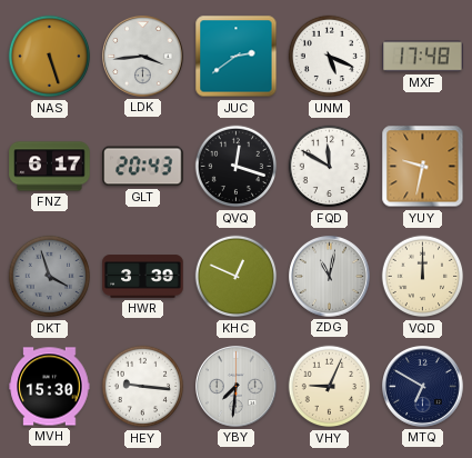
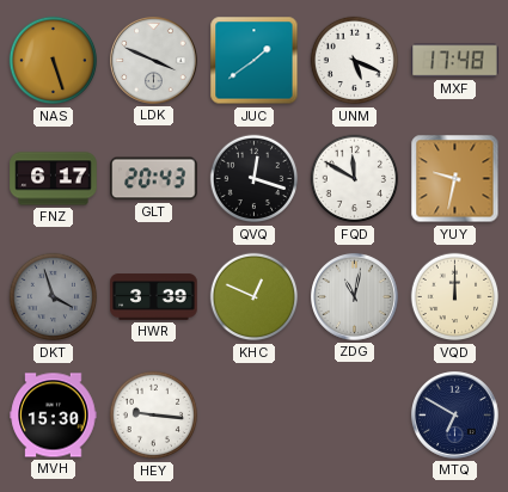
LDK: 3:44 -> 3:49
JUC: 2:39 -> 1:39
YBY: 7:31 -> none
VHY: 9:04 -> none
